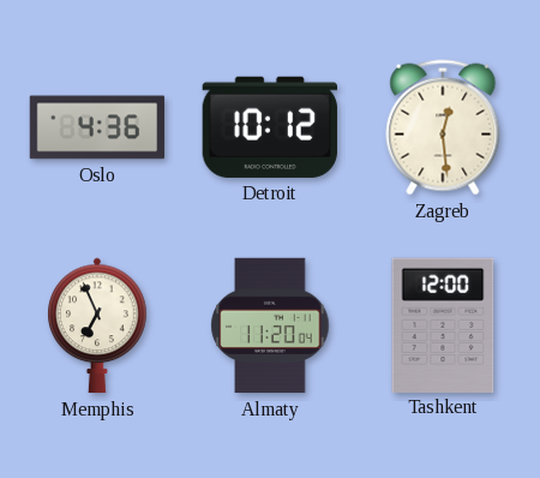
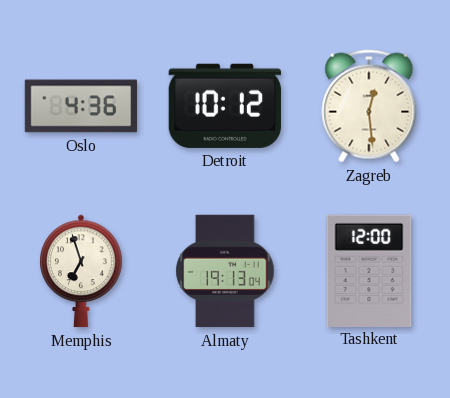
Memphis: 6:56 -> 6:57
Almaty: 11:20 -> 19:13
